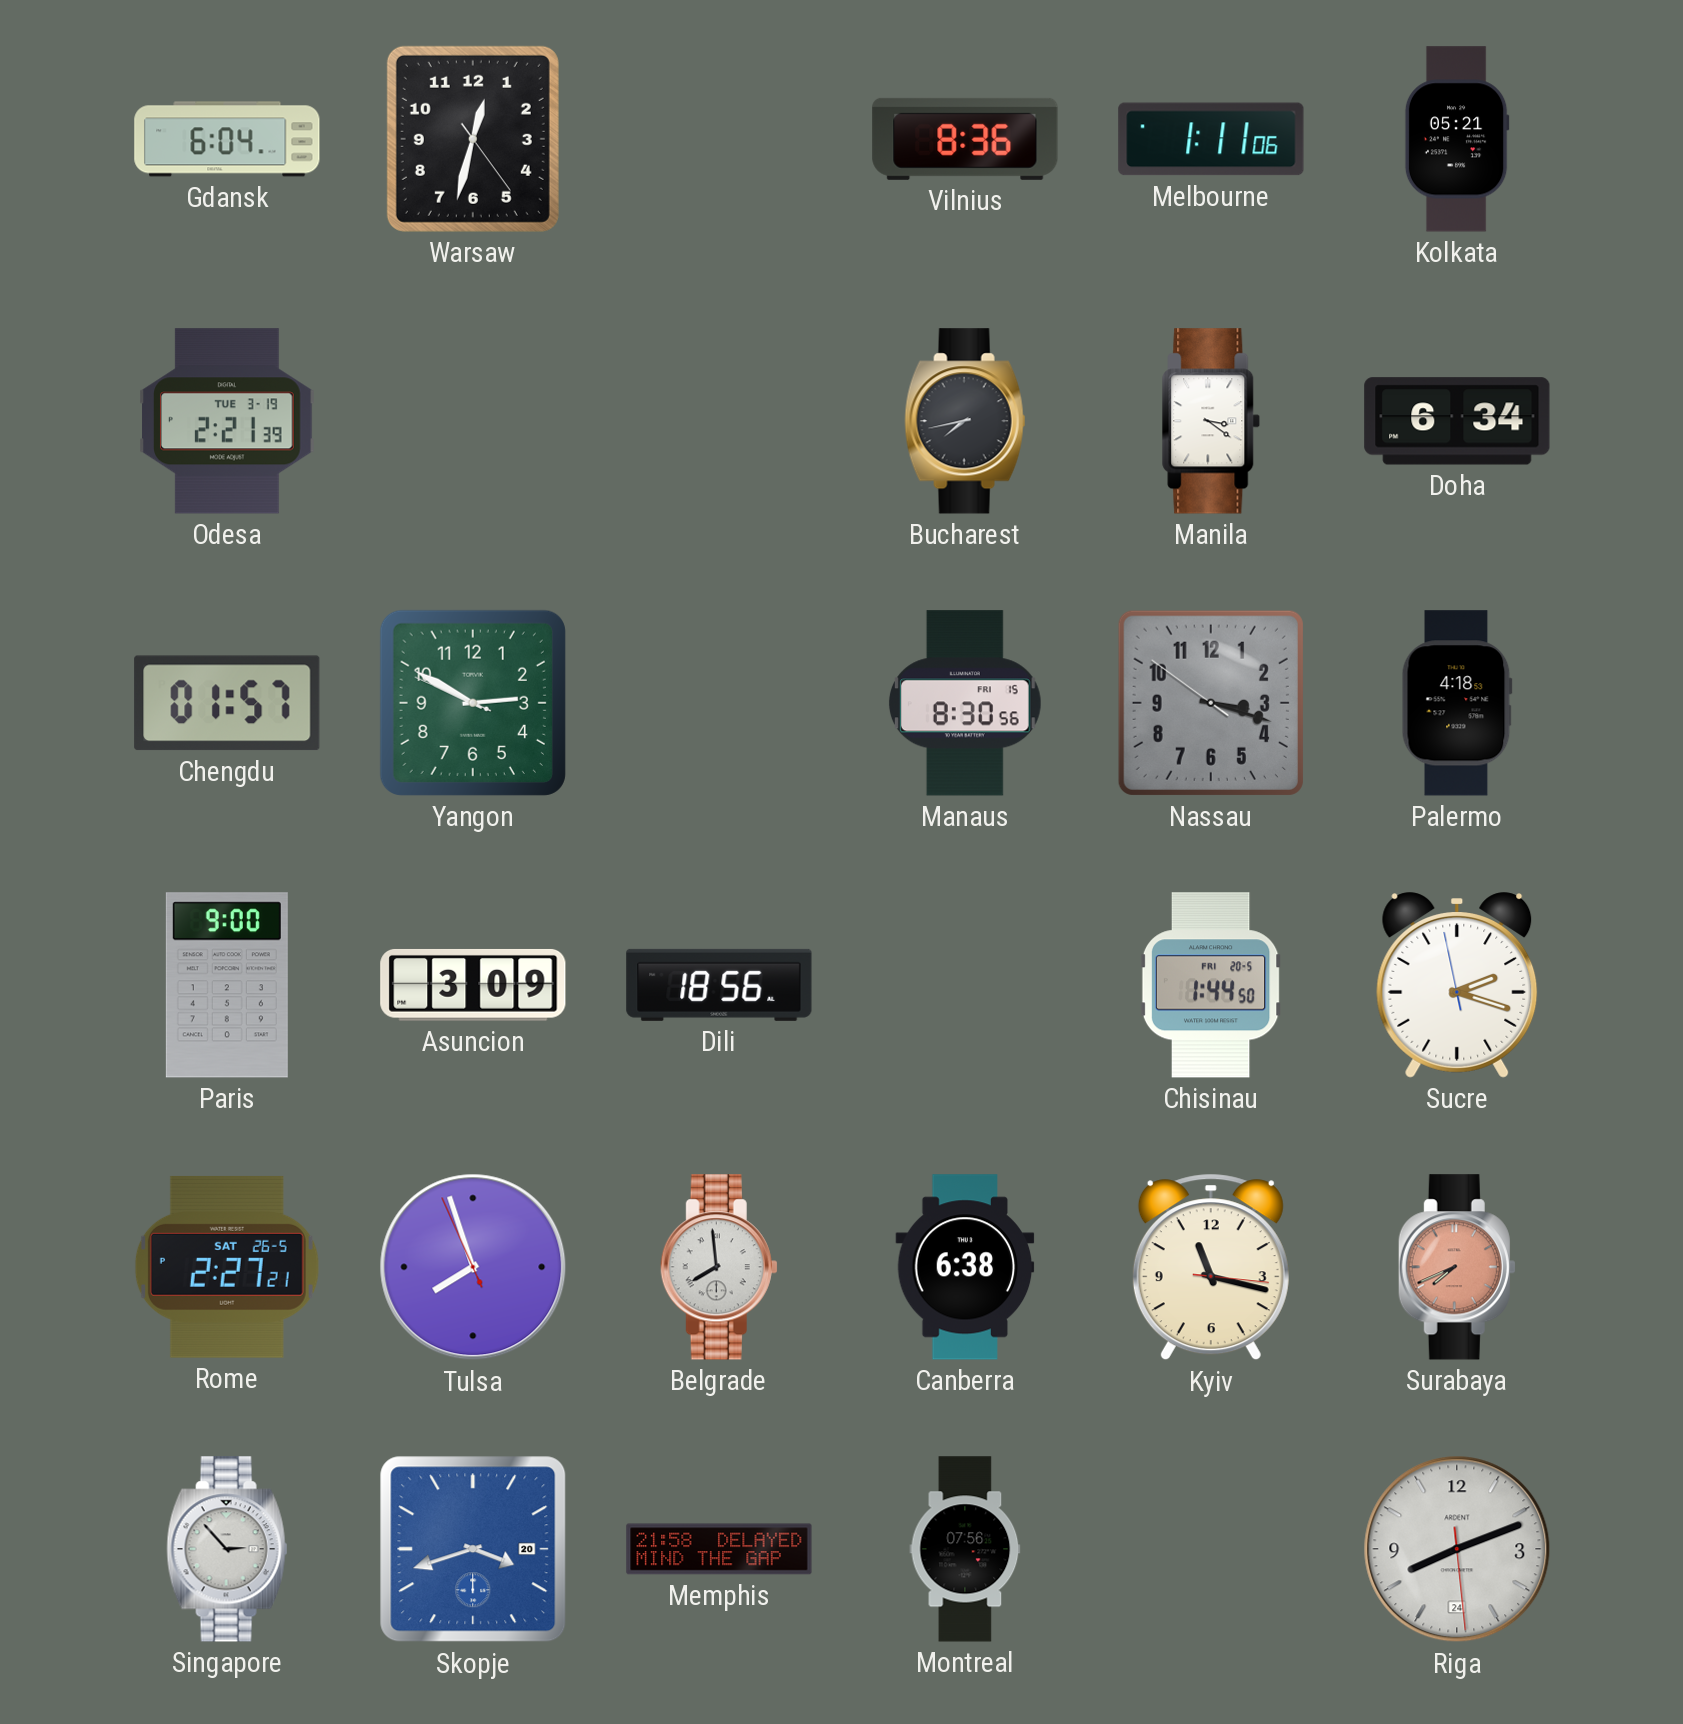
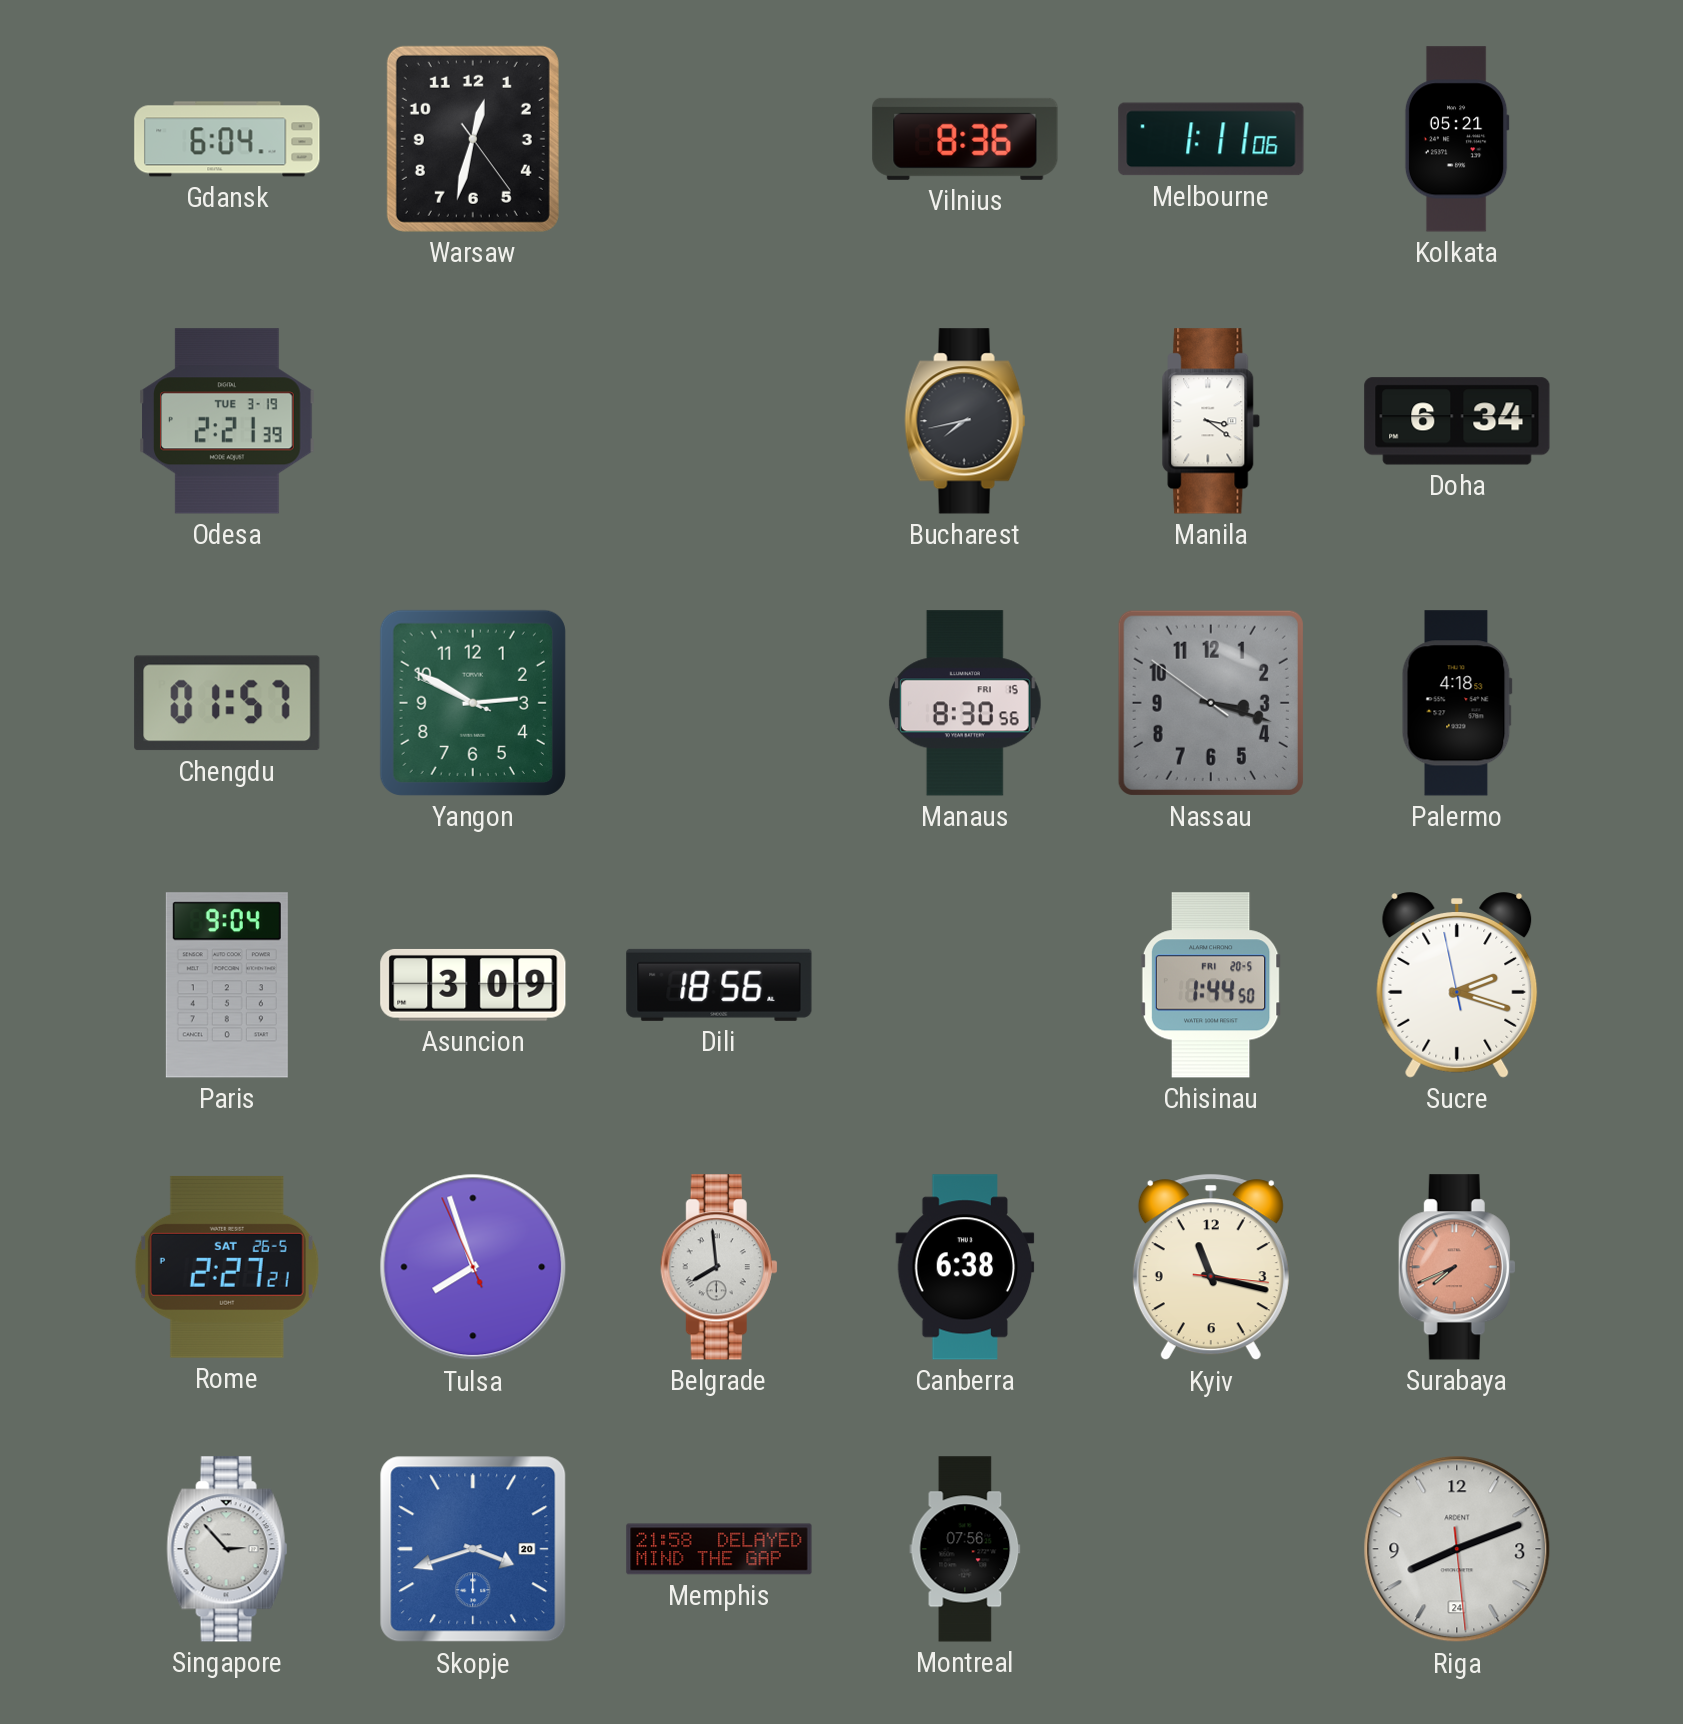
Paris: 9:00 -> 9:04
